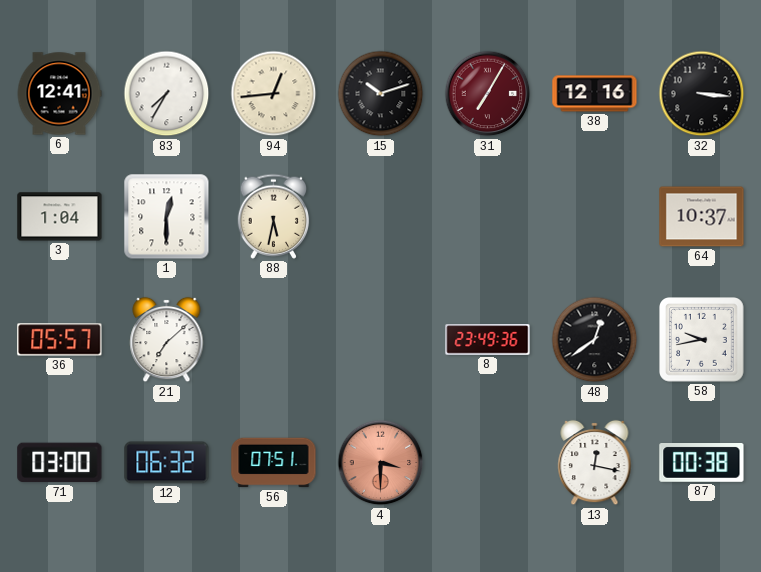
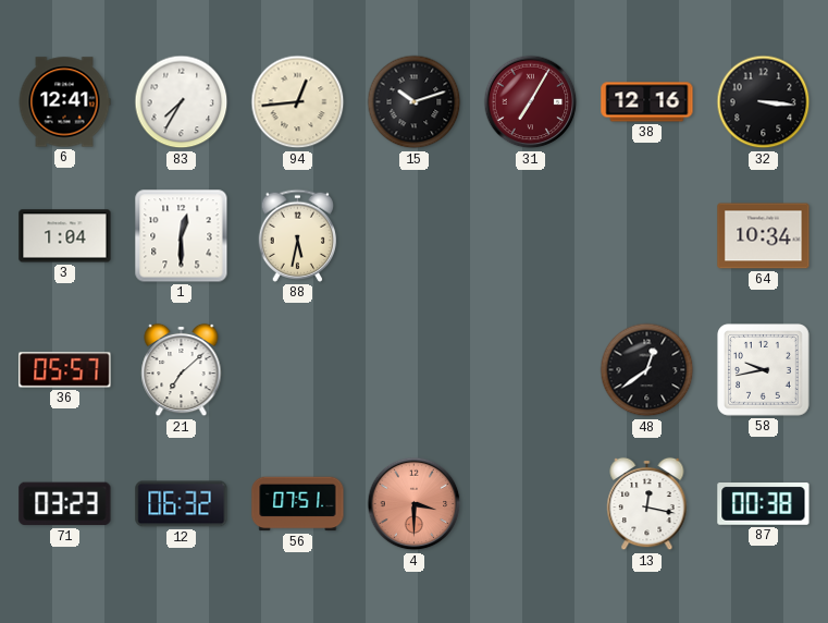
64: 10:37 -> 10:34
8: 23:49 -> none
71: 03:00 -> 03:23
